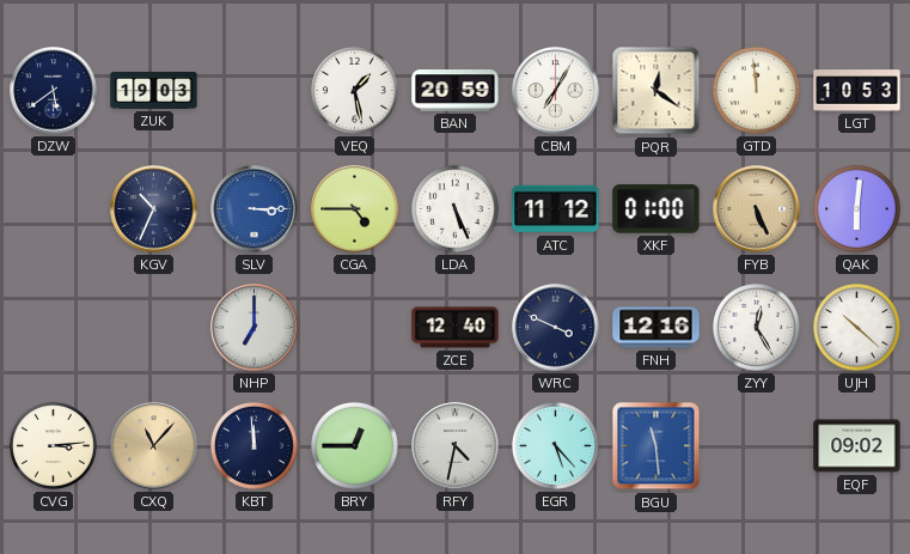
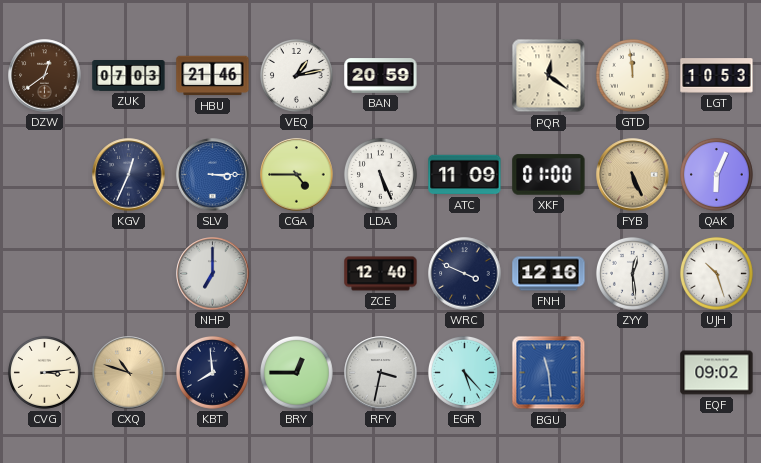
DZW: 5:39 -> 12:39
DZW dial: navy -> brown
ZUK: 19:03 -> 07:03
HBU: none -> 21:46
VEQ: 1:28 -> 1:13
CBM: 7:05 -> none
KGV: 10:34 -> 12:34
ATC: 11:12 -> 11:09
QAK: 6:01 -> 6:04
ZYY: 12:25 -> 12:29
UJH: 10:22 -> 10:27
CXQ: 11:07 -> 10:48
KBT: 11:59 -> 7:59
RFY: 4:32 -> 3:32
